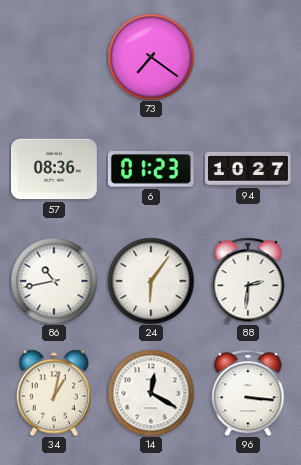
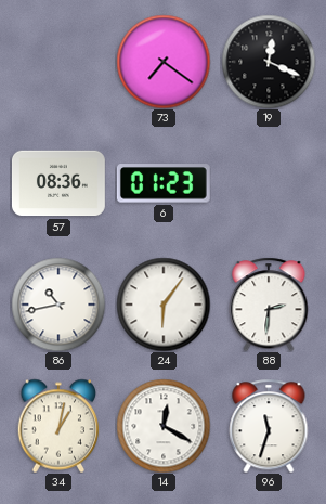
19: none -> 12:19
94: 10:27 -> none
96: 3:16 -> 11:33
